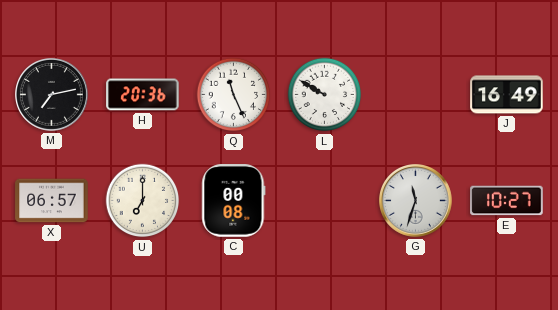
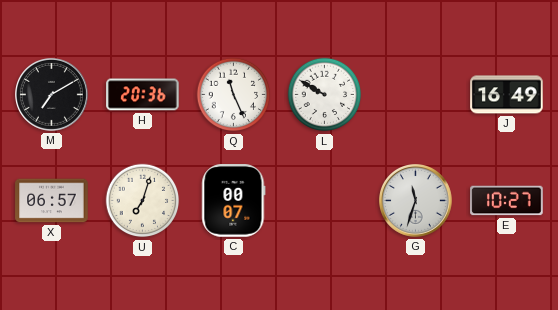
M: 7:13 -> 7:10
U: 7:00 -> 7:03
C: 00:08 -> 00:07
